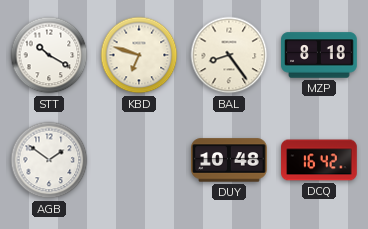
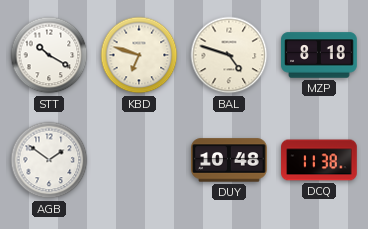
BAL: 8:24 -> 4:48
DCQ: 16:42 -> 11:38
